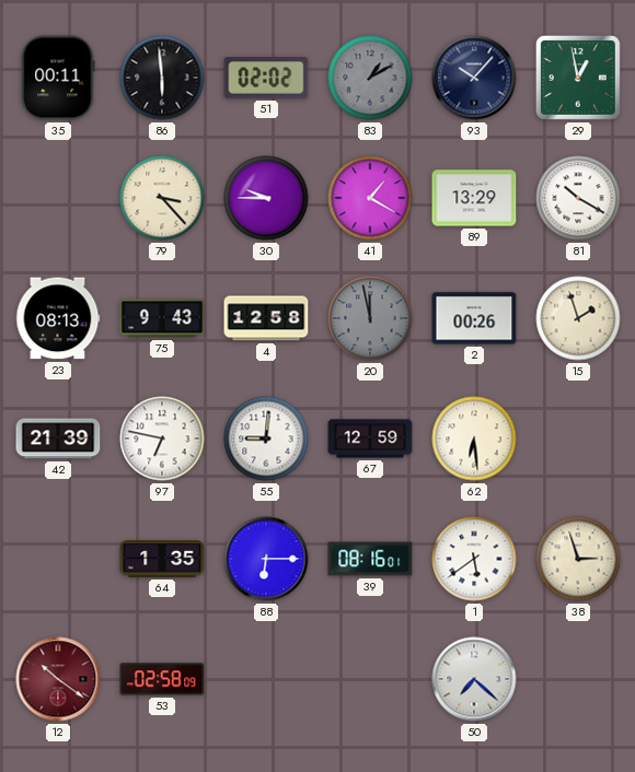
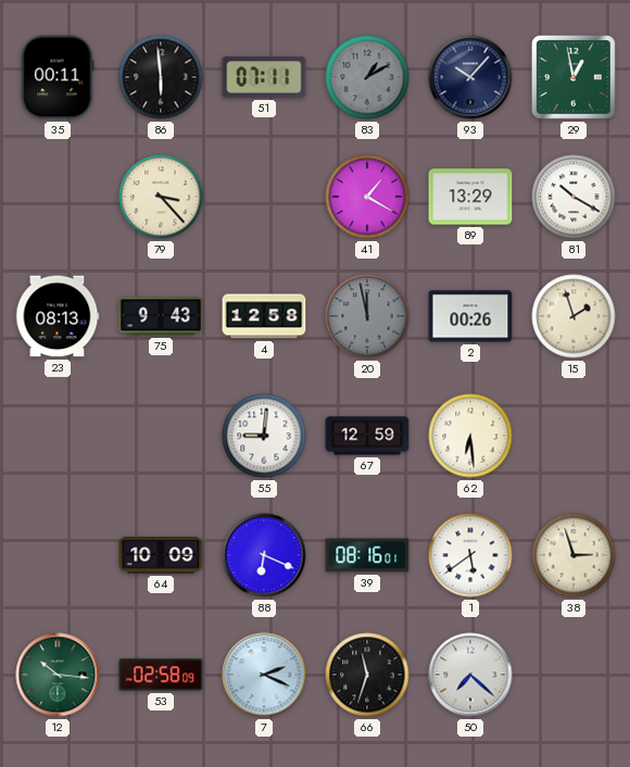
51: 02:02 -> 07:11
30: 9:45 -> none
42: 21:39 -> none
97: 6:47 -> none
64: 1:35 -> 10:09
88: 6:15 -> 6:19
12: 10:21 -> 10:16
12 dial: burgundy -> green
7: none -> 2:19
66: none -> 11:33
